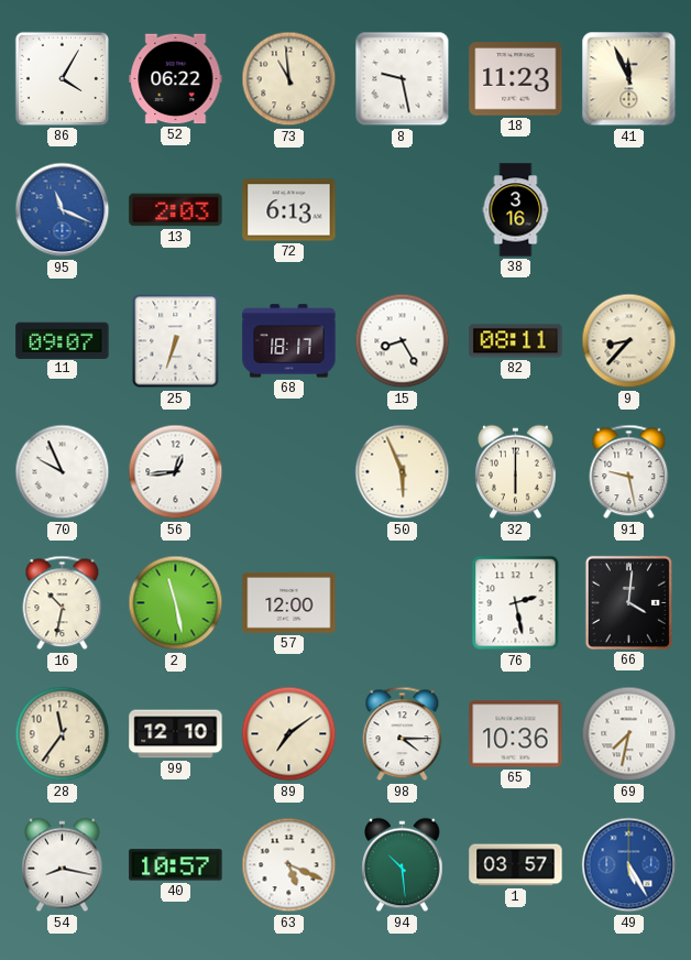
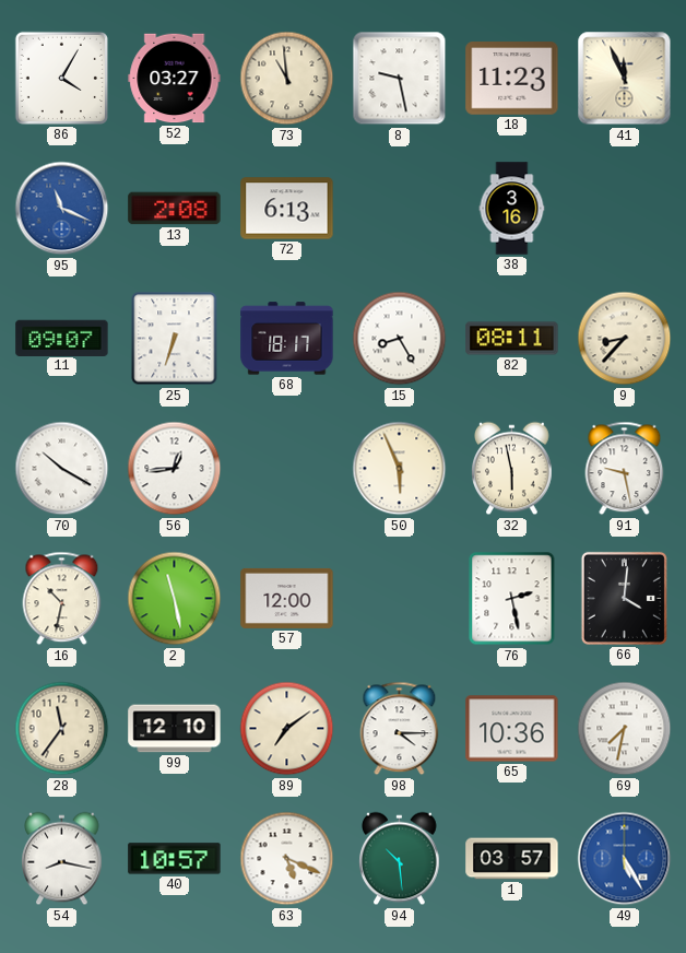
52: 06:22 -> 03:27
13: 2:03 -> 2:08
70: 9:56 -> 10:20
32: 6:00 -> 5:58
